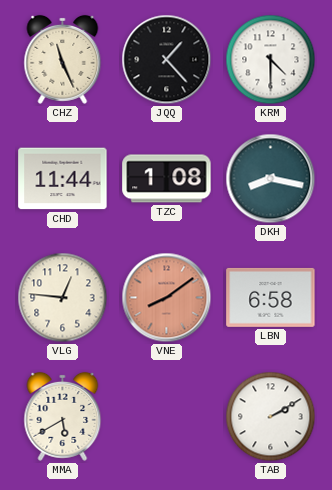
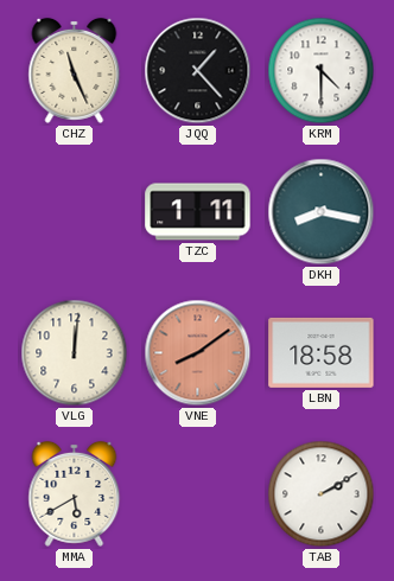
CHD: 11:44 -> none
TZC: 1:08 -> 1:11
VLG: 12:46 -> 12:01
LBN: 6:58 -> 18:58
